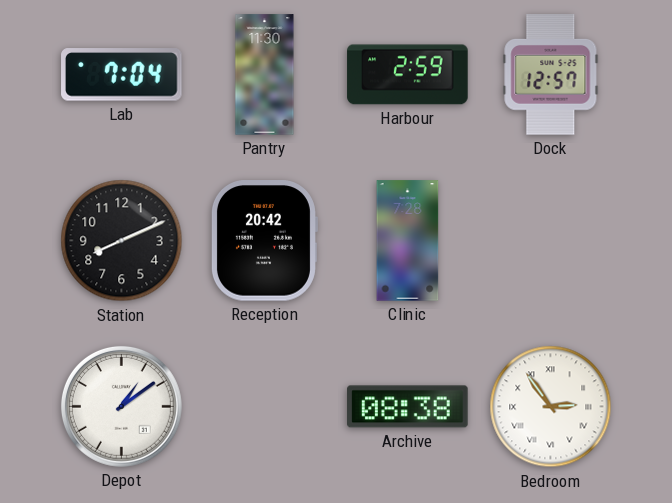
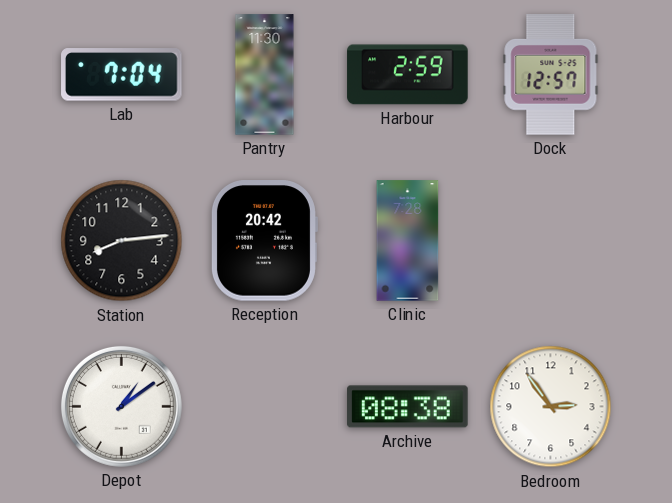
Station: 8:11 -> 8:14
Bedroom numerals: Roman -> Arabic
